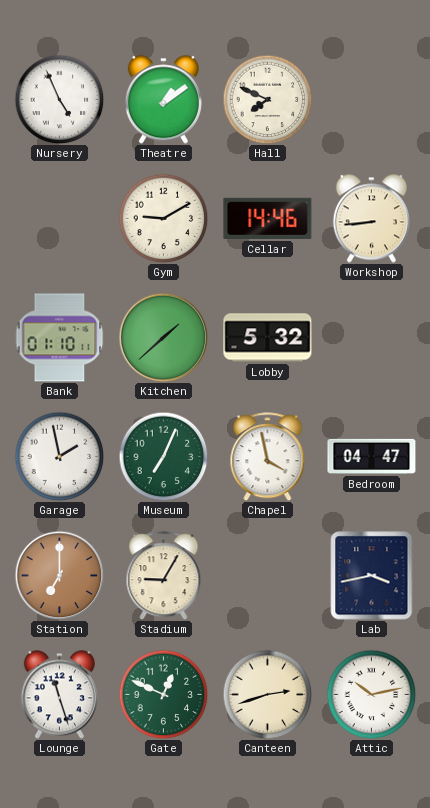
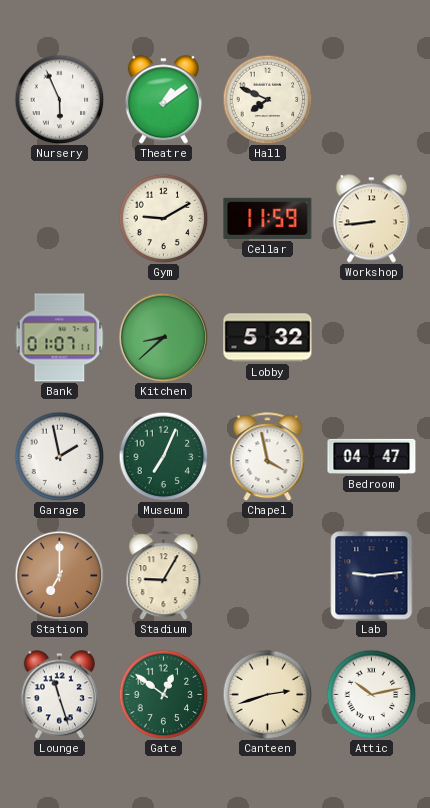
Nursery: 4:56 -> 5:56
Cellar: 14:46 -> 11:59
Bank: 01:10 -> 01:07
Kitchen: 1:38 -> 8:38
Lab: 3:43 -> 9:14
Gate: 12:49 -> 12:51
